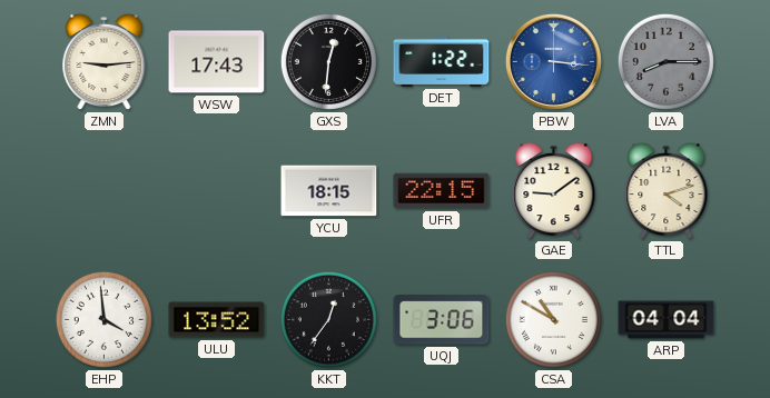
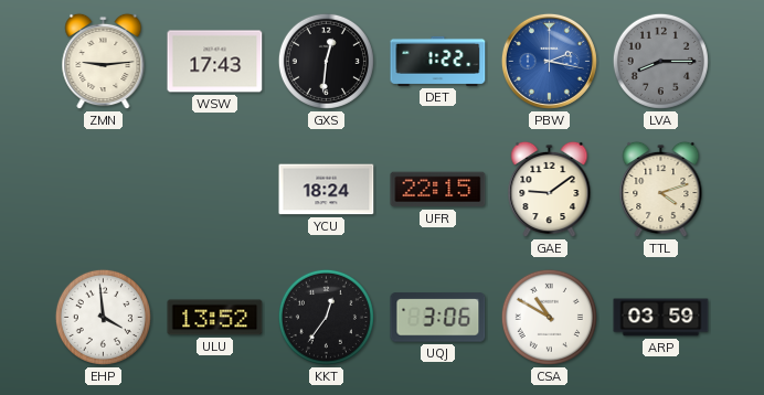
PBW: 3:16 -> 2:17
YCU: 18:15 -> 18:24
ARP: 04:04 -> 03:59
